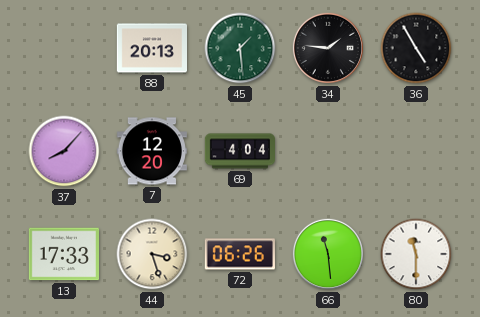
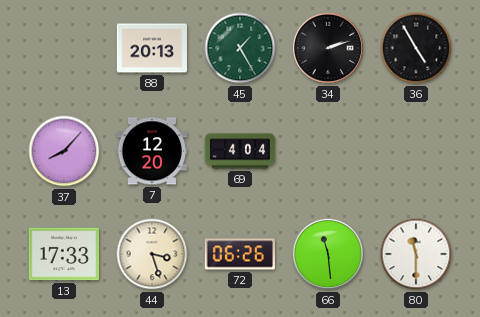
45: 1:29 -> 1:25
34: 1:46 -> 2:12
